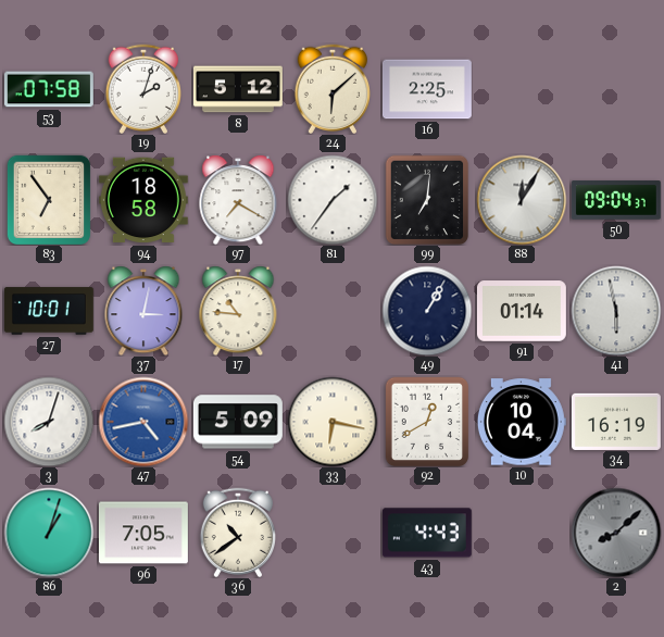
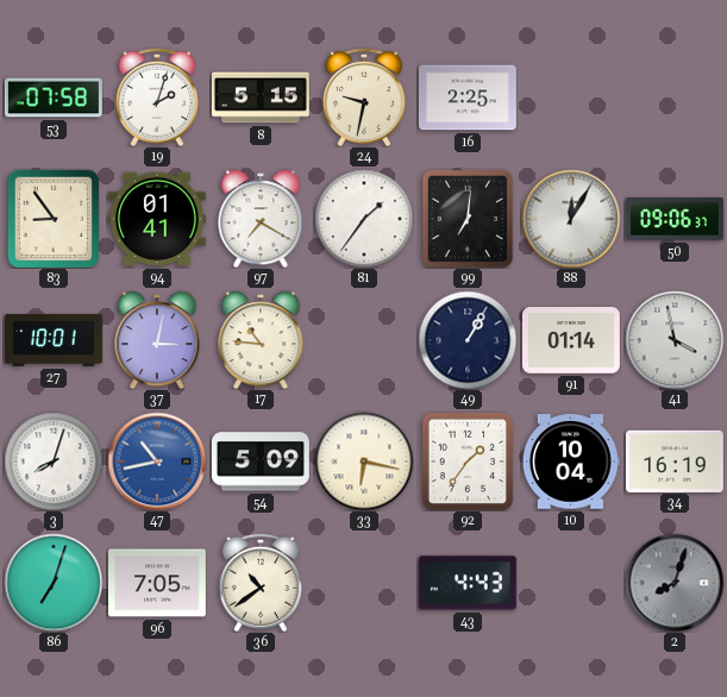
8: 5:12 -> 5:15
24: 6:08 -> 9:32
83: 6:54 -> 8:54
94: 18:58 -> 01:41
50: 09:04 -> 09:06
41: 5:58 -> 3:58
47: 4:43 -> 10:43
92: 12:40 -> 1:36
86: 1:03 -> 7:03
2: 8:08 -> 8:03
